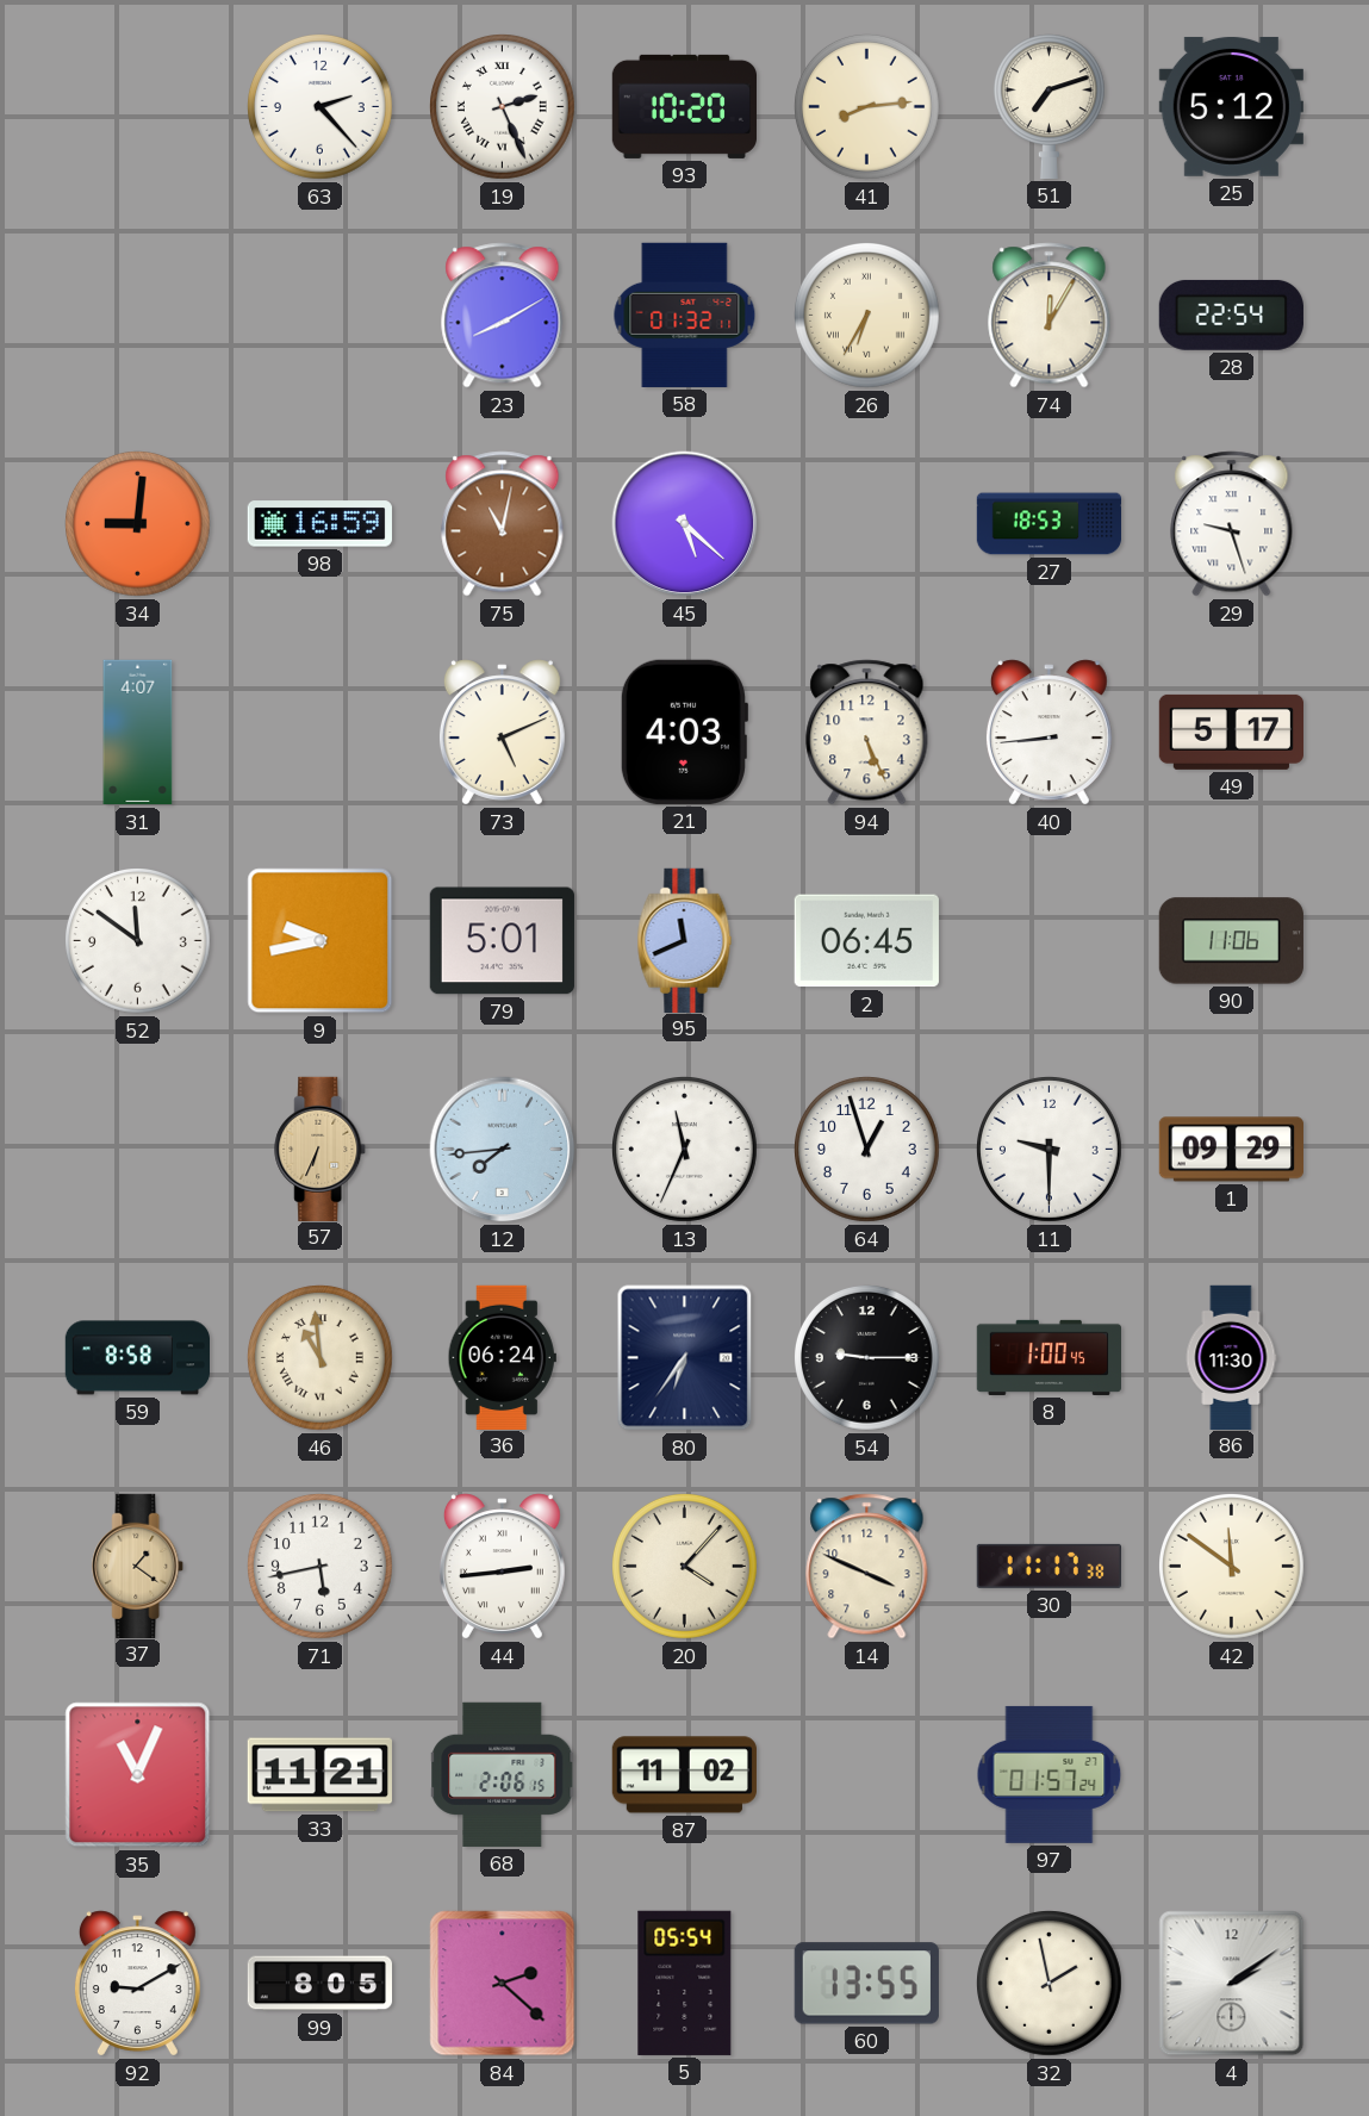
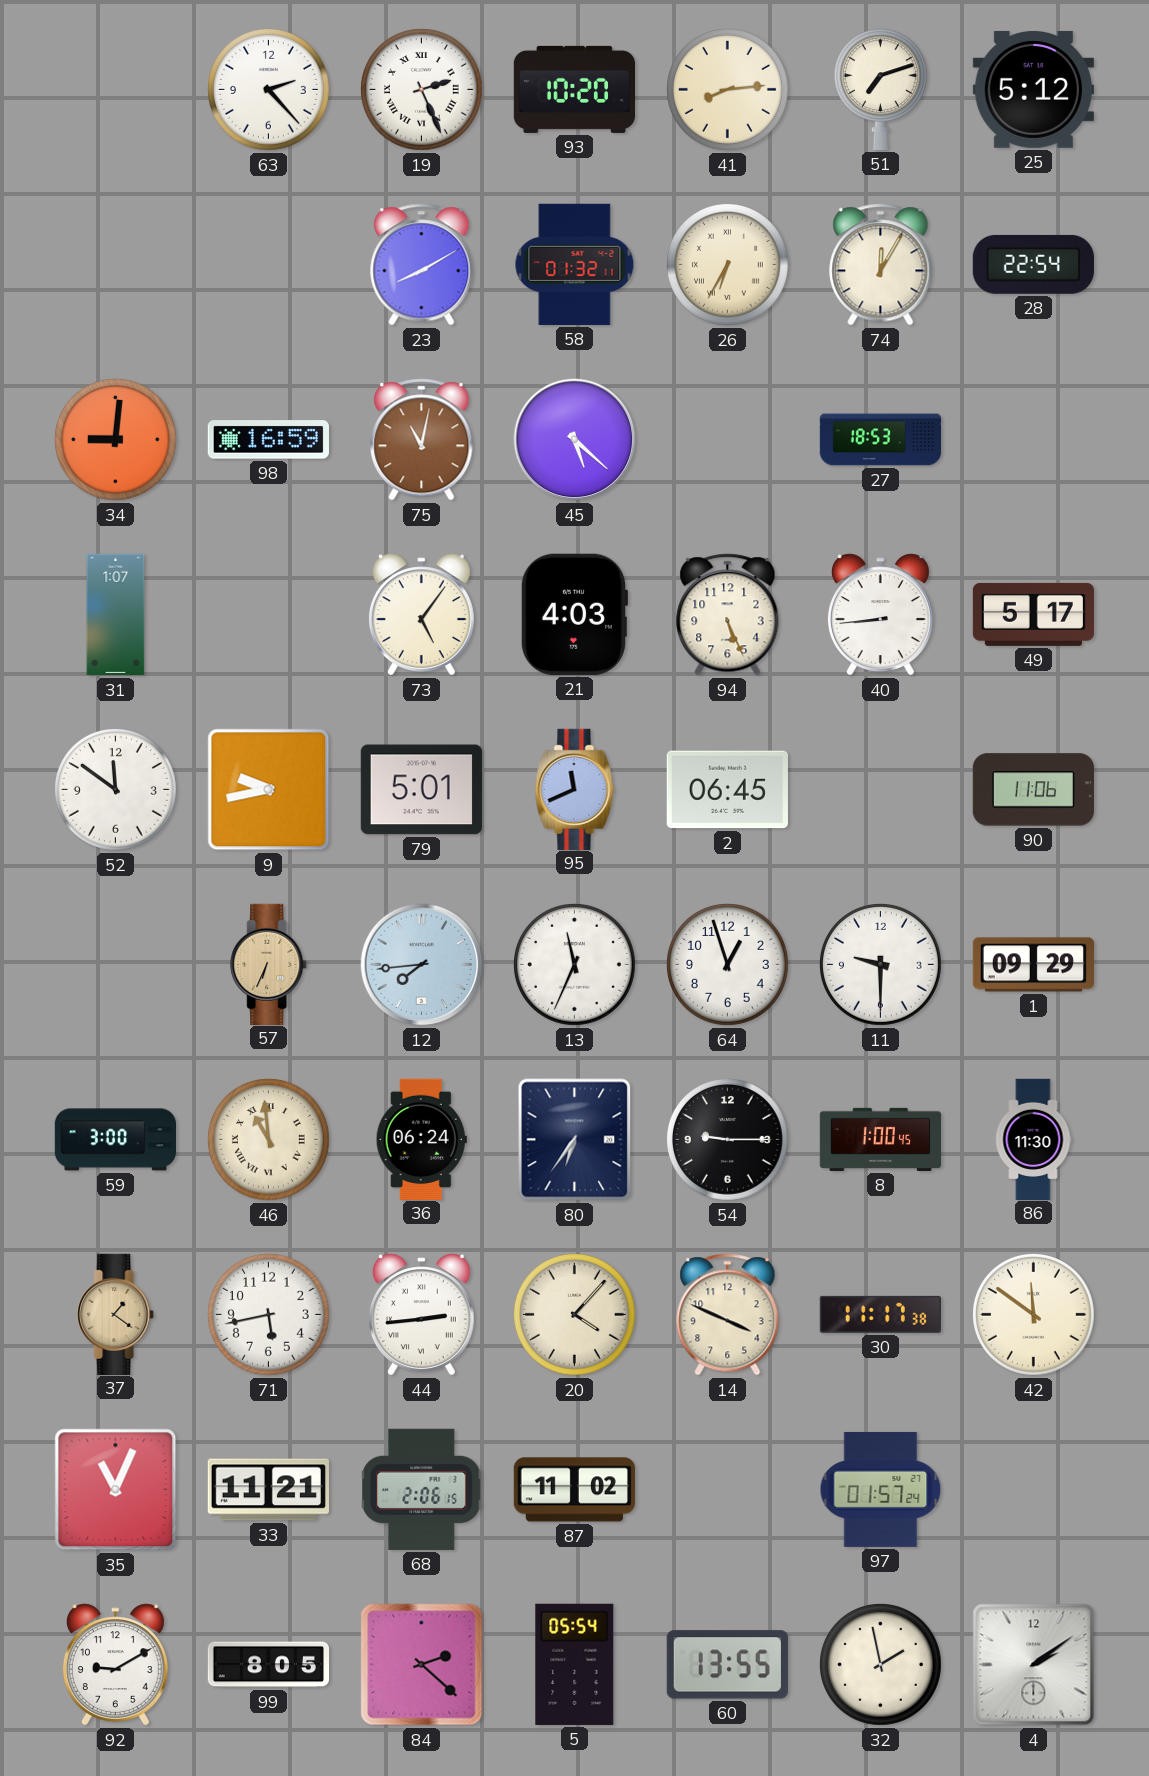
29: 9:27 -> none
31: 4:07 -> 1:07
73: 5:11 -> 5:06
59: 8:58 -> 3:00
